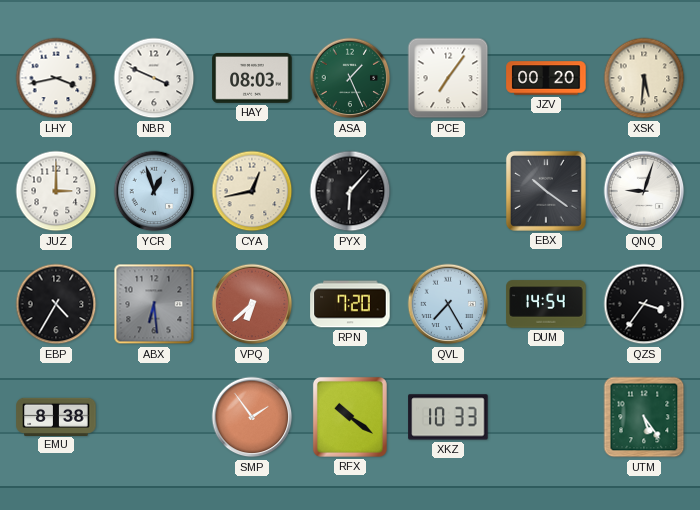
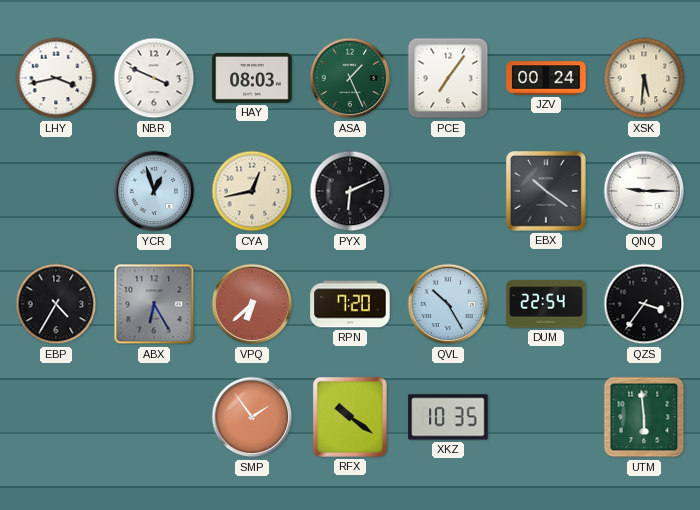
JZV: 00:20 -> 00:24
JUZ: 3:00 -> none
PYX: 6:07 -> 6:11
QNQ: 9:03 -> 9:15
ABX: 6:29 -> 6:25
QVL: 7:25 -> 10:25
DUM: 14:54 -> 22:54
EMU: 8:38 -> none
XKZ: 10:33 -> 10:35
UTM: 5:24 -> 5:59
